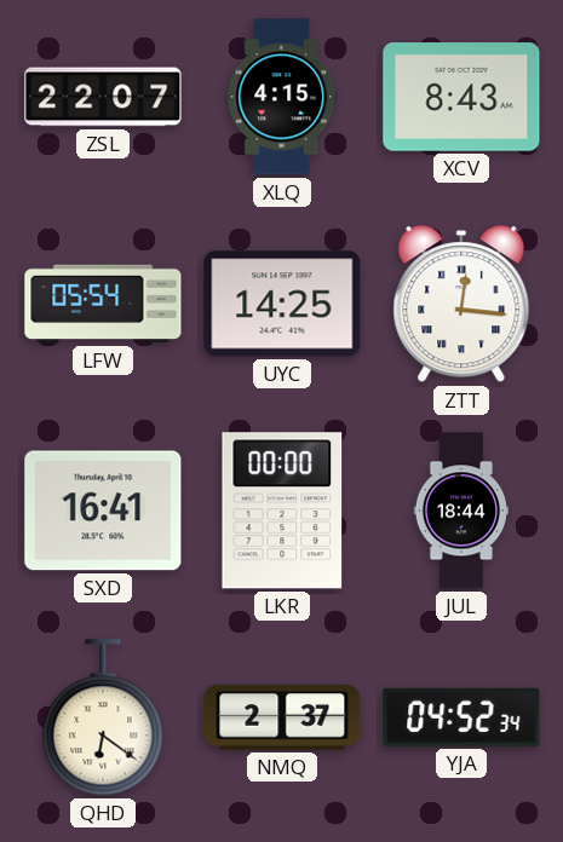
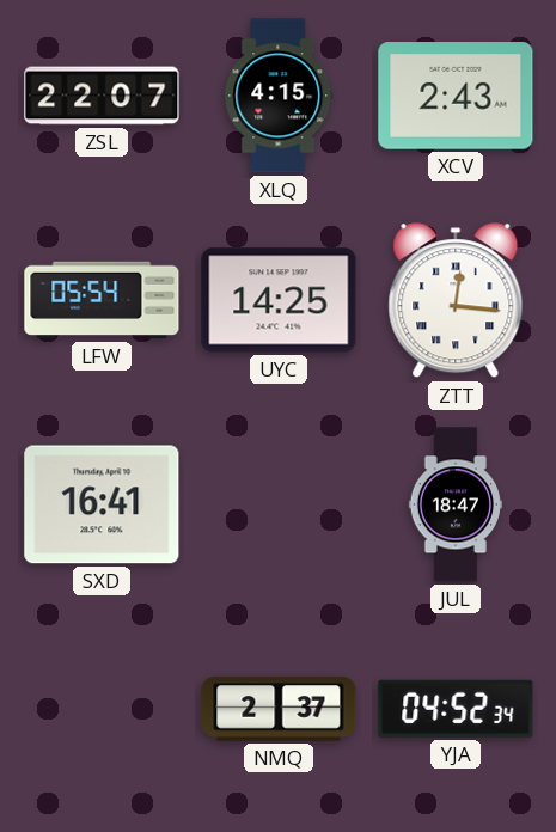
XCV: 8:43 -> 2:43
LKR: 00:00 -> none
JUL: 18:44 -> 18:47
QHD: 6:21 -> none
